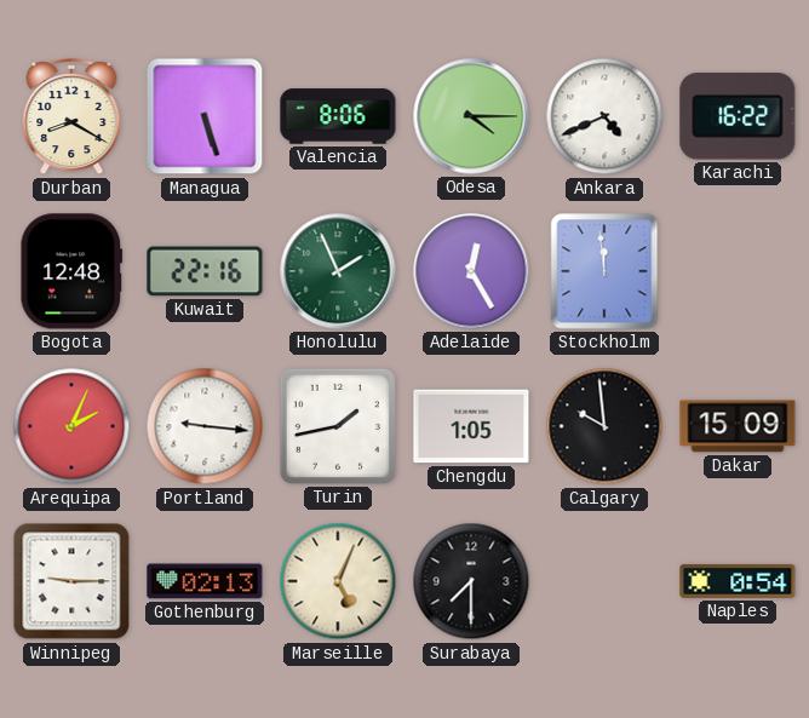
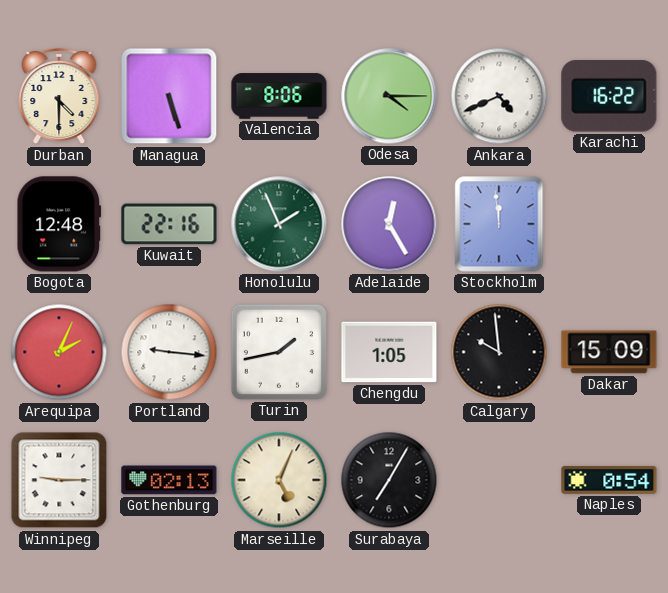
Durban: 8:20 -> 4:30
Surabaya: 7:30 -> 7:05
